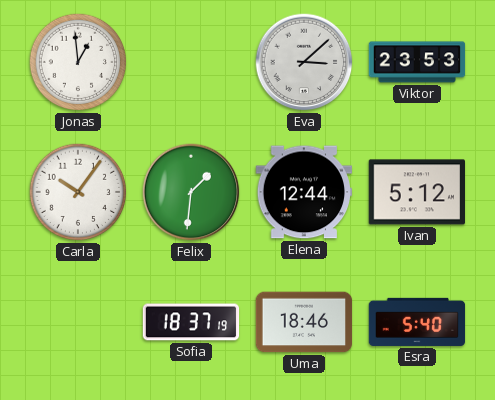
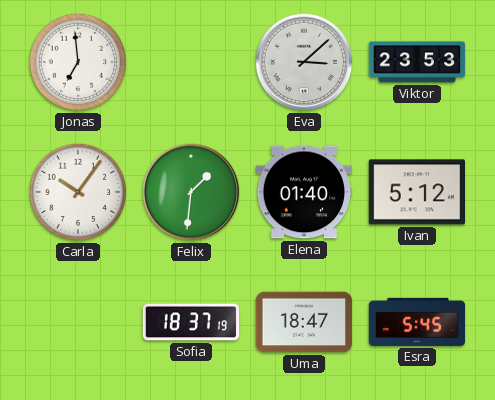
Jonas: 12:59 -> 6:59
Elena: 12:44 -> 01:40
Uma: 18:46 -> 18:47
Esra: 5:40 -> 5:45
